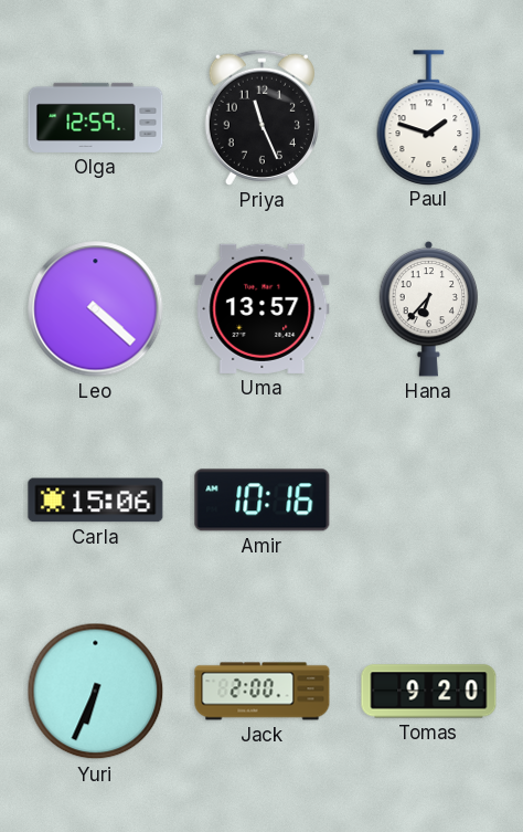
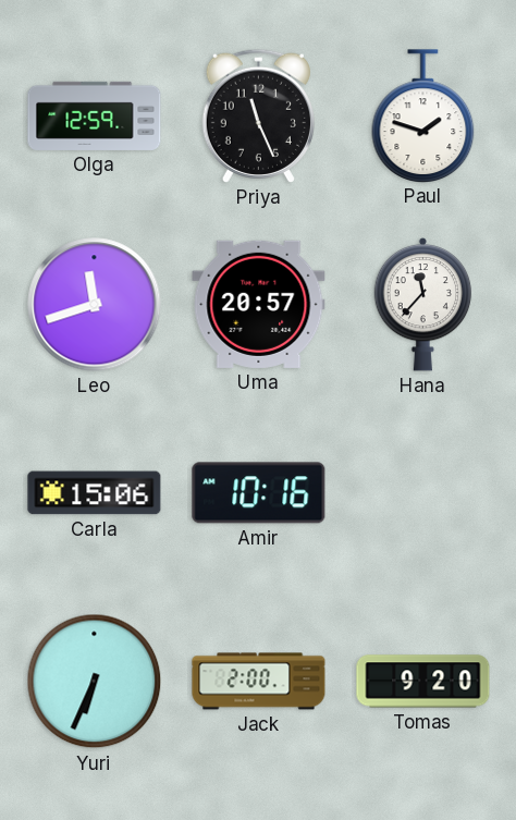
Leo: 4:22 -> 11:42
Uma: 13:57 -> 20:57
Hana: 6:37 -> 11:37
